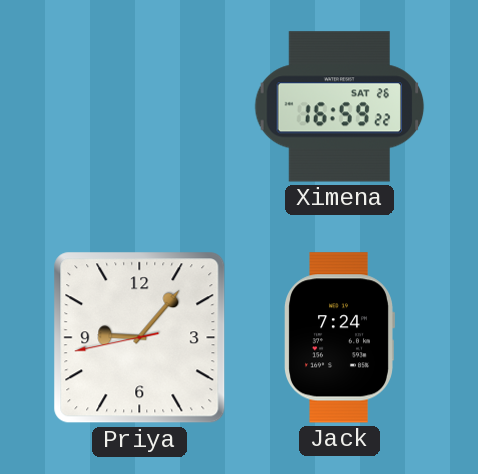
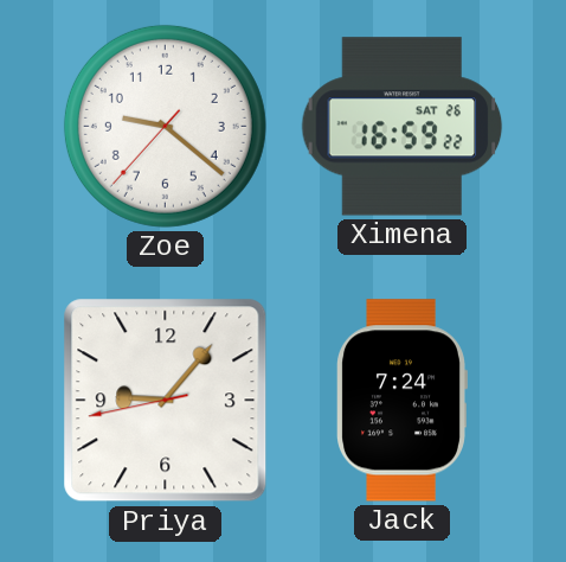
Zoe: none -> 9:21
